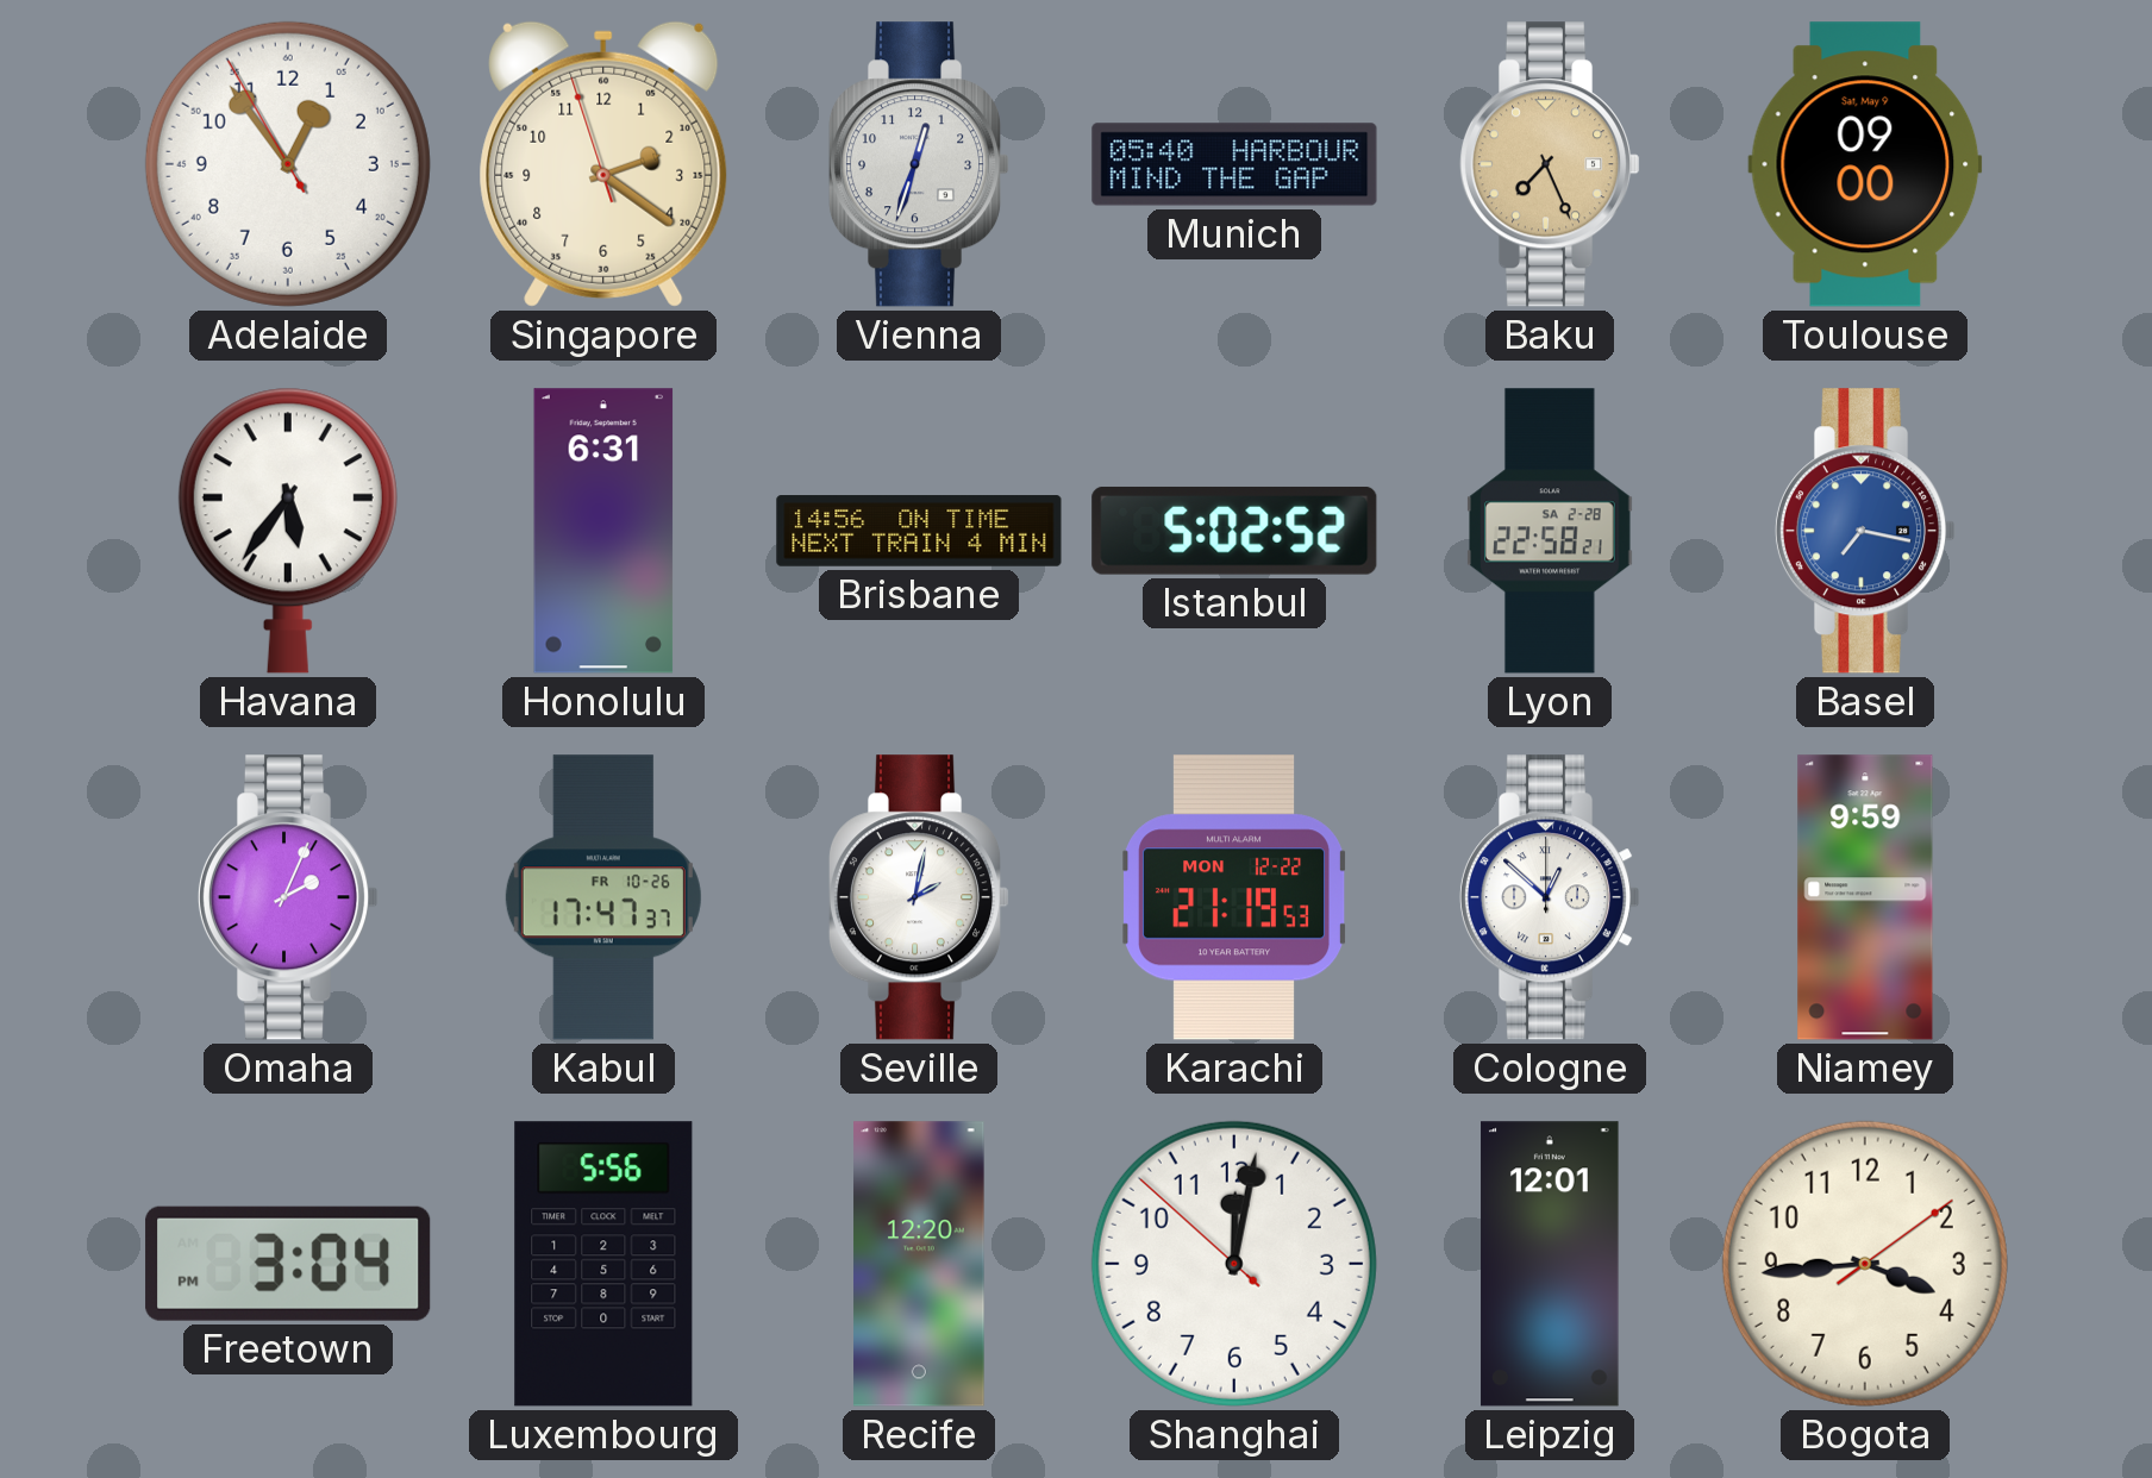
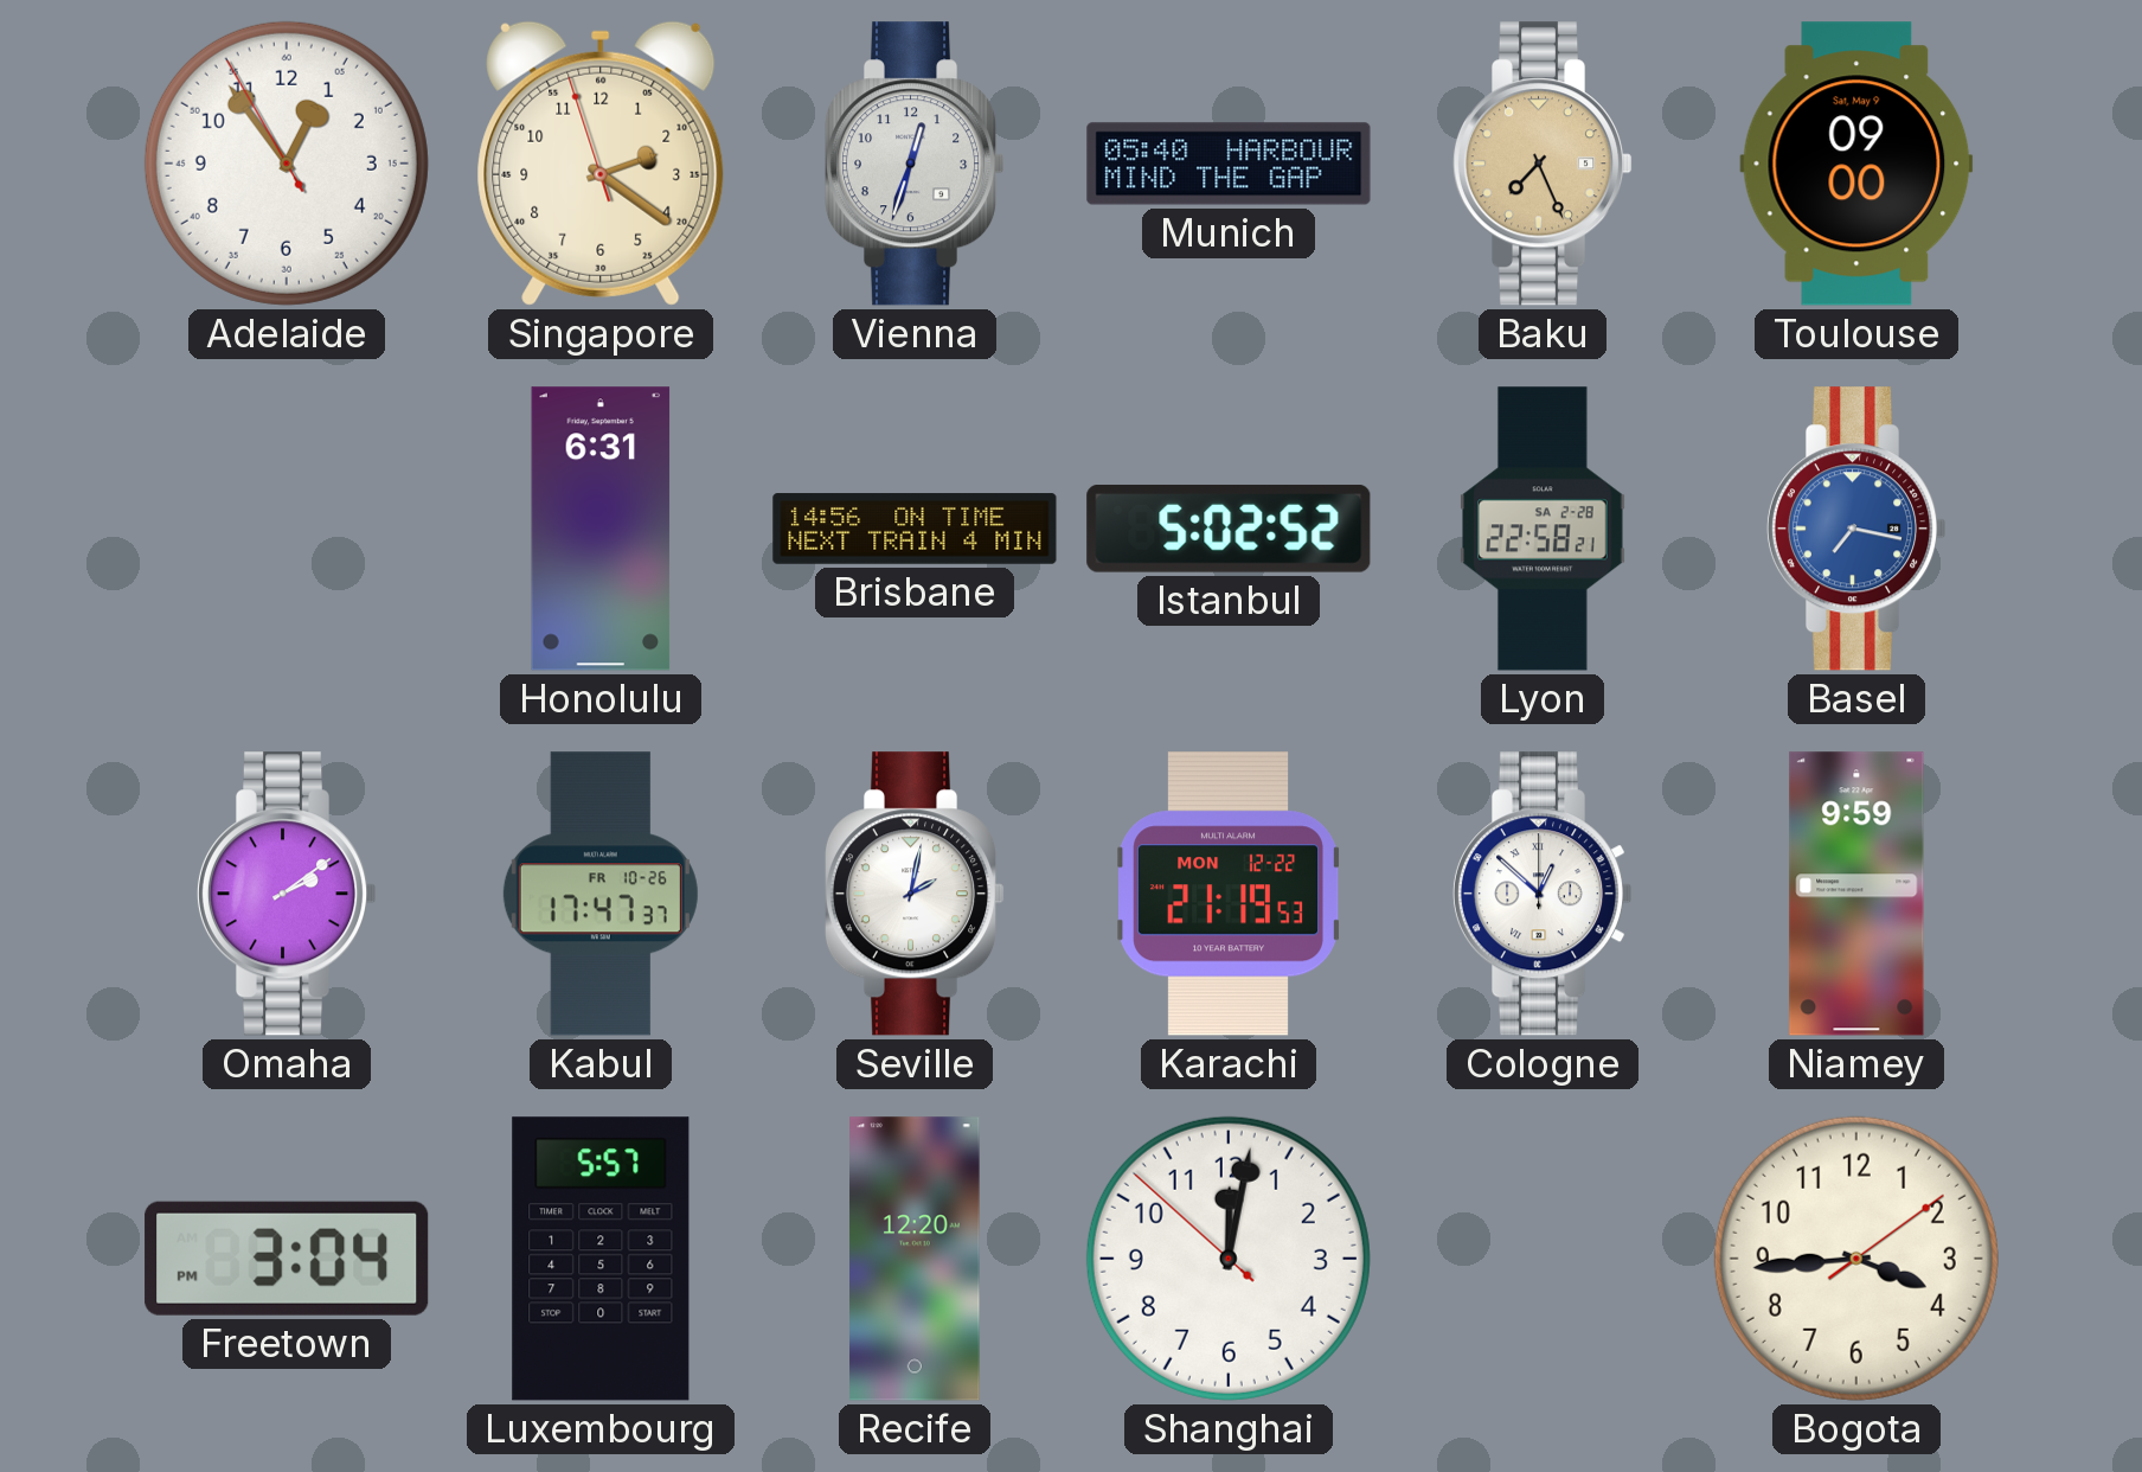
Havana: 5:36 -> none
Omaha: 2:04 -> 2:09
Luxembourg: 5:56 -> 5:57
Leipzig: 12:01 -> none
